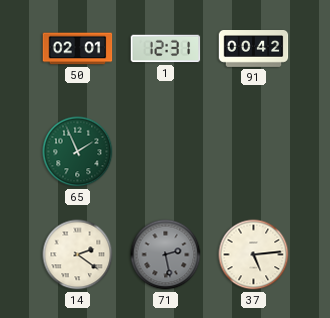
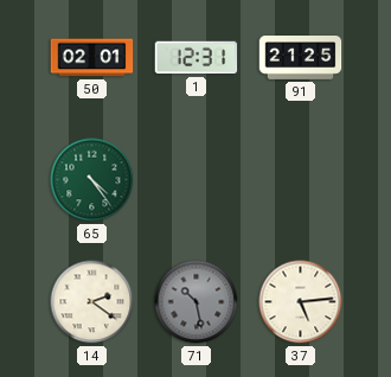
91: 00:42 -> 21:25
65: 1:56 -> 4:24
71: 2:28 -> 10:28
